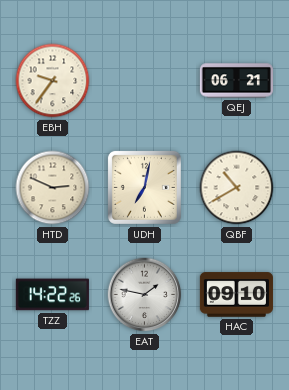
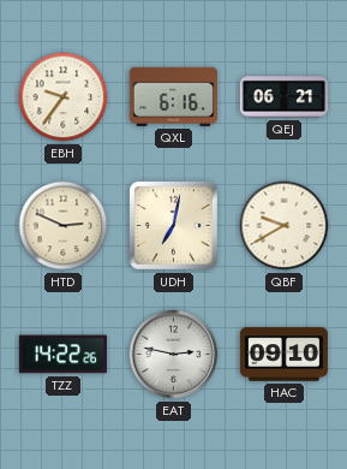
QXL: none -> 6:16
QBF: 10:40 -> 9:40
EAT: 1:47 -> 2:47
